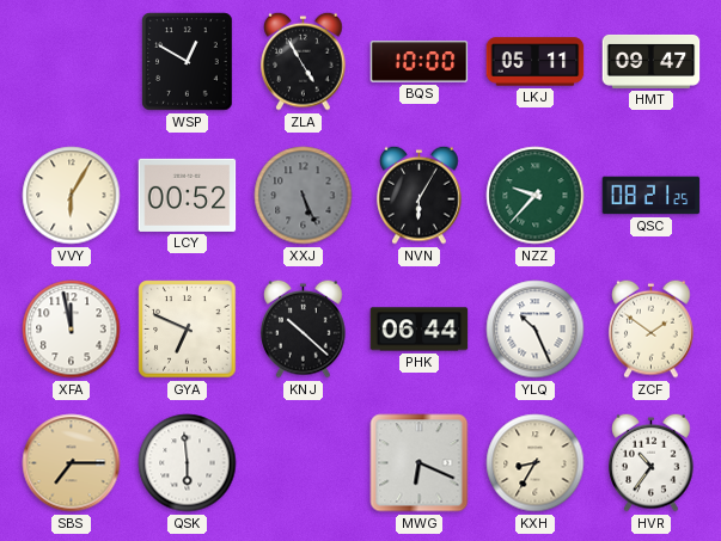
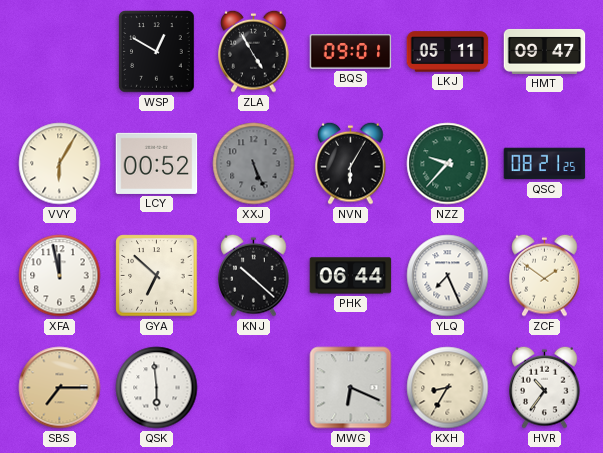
BQS: 10:00 -> 09:01
GYA: 6:49 -> 6:52
YLQ: 10:26 -> 7:26
